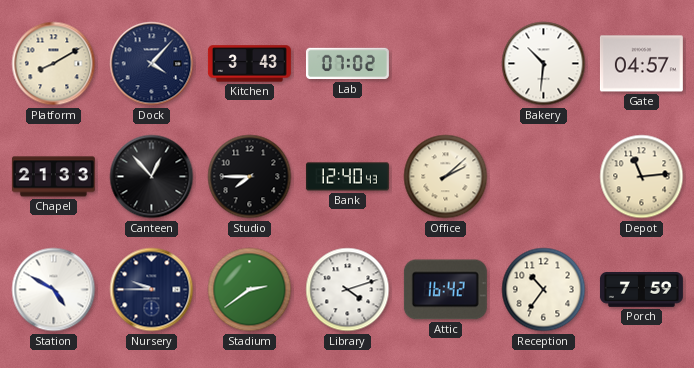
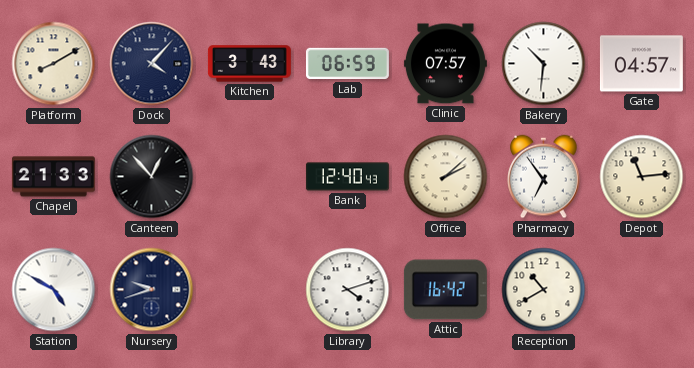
Lab: 07:02 -> 06:59
Clinic: none -> 07:57
Studio: 7:45 -> none
Pharmacy: none -> 6:54
Nursery: 9:45 -> 9:42
Stadium: 2:39 -> none
Reception: 10:36 -> 10:40
Porch: 7:59 -> none
